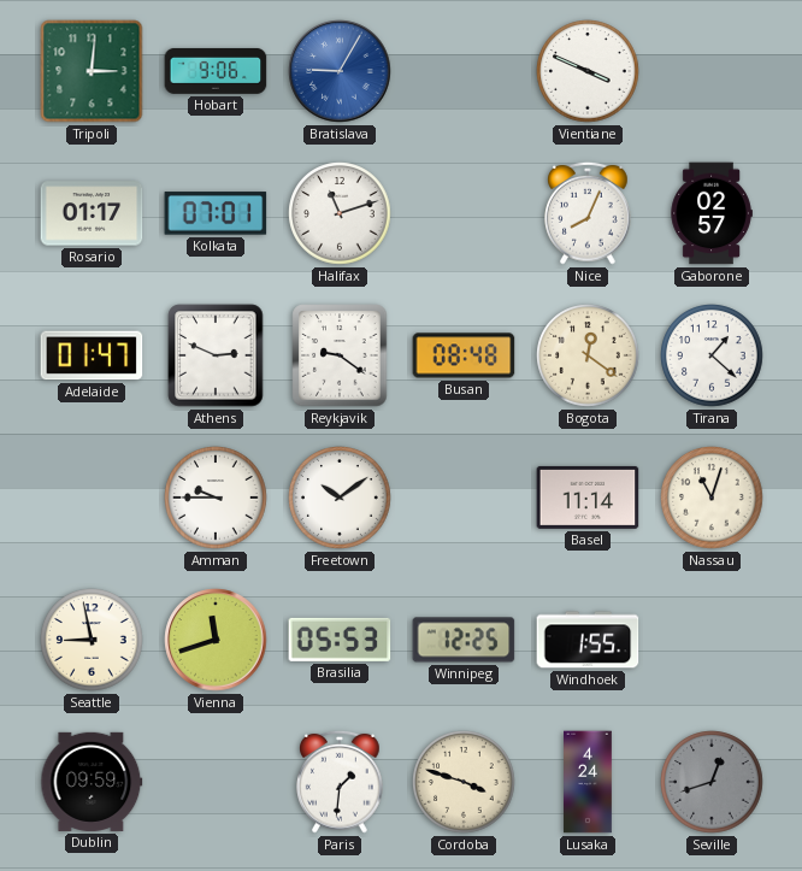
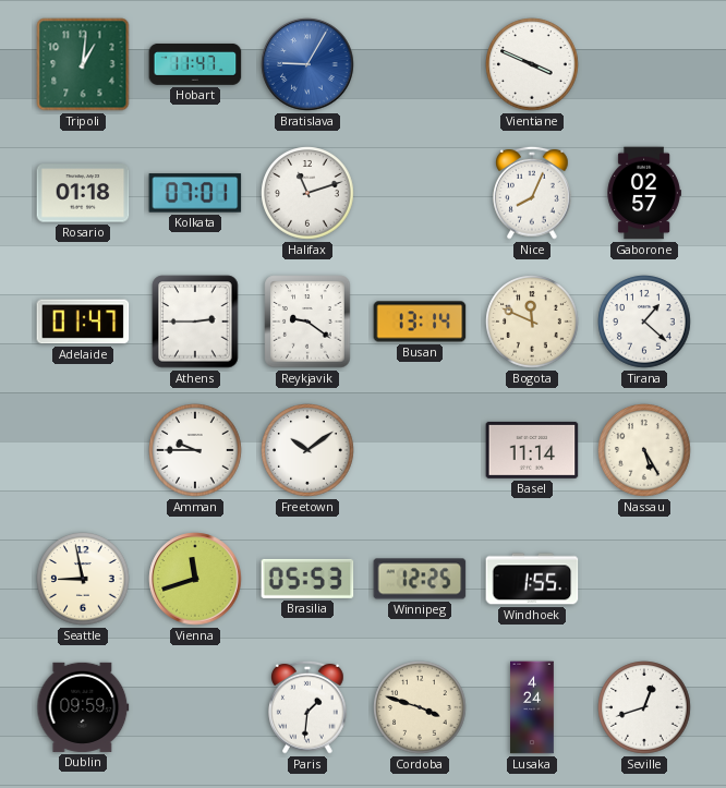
Tripoli: 3:01 -> 1:01
Hobart: 9:06 -> 11:47
Rosario: 01:17 -> 01:18
Athens: 2:49 -> 2:45
Busan: 08:48 -> 13:14
Bogota: 12:21 -> 11:49
Nassau: 11:03 -> 5:25
Seville dial: grey -> white
